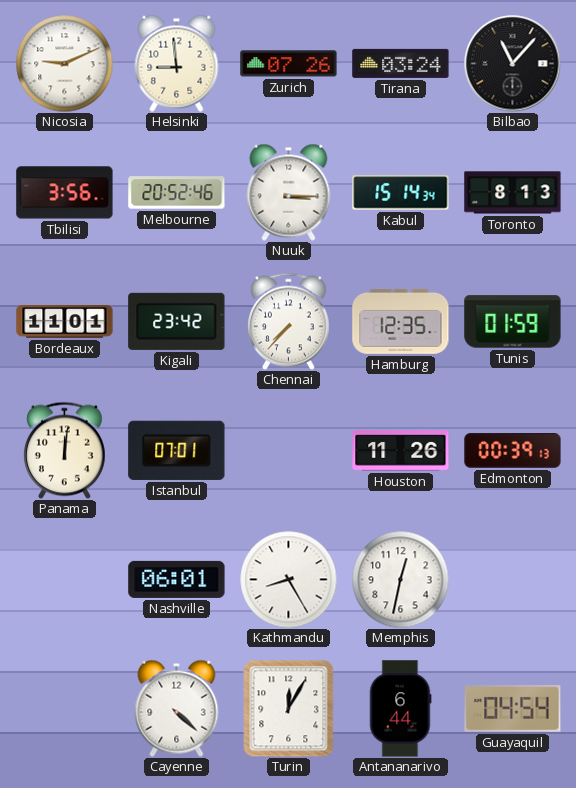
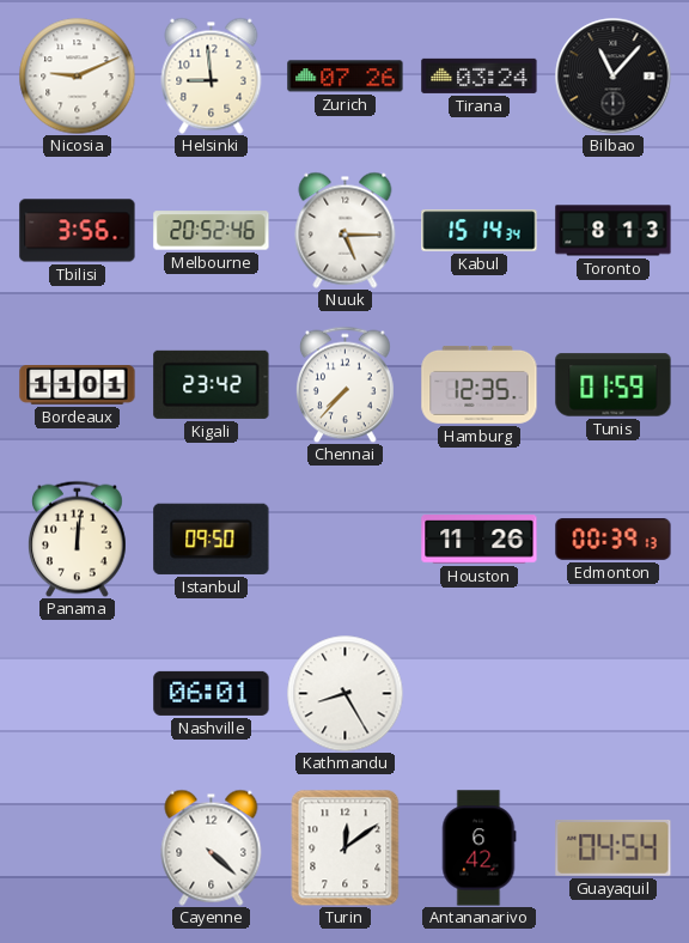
Nuuk: 3:15 -> 5:15
Istanbul: 07:01 -> 09:50
Memphis: 12:32 -> none
Turin: 12:05 -> 12:09
Antananarivo: 6:44 -> 6:42
